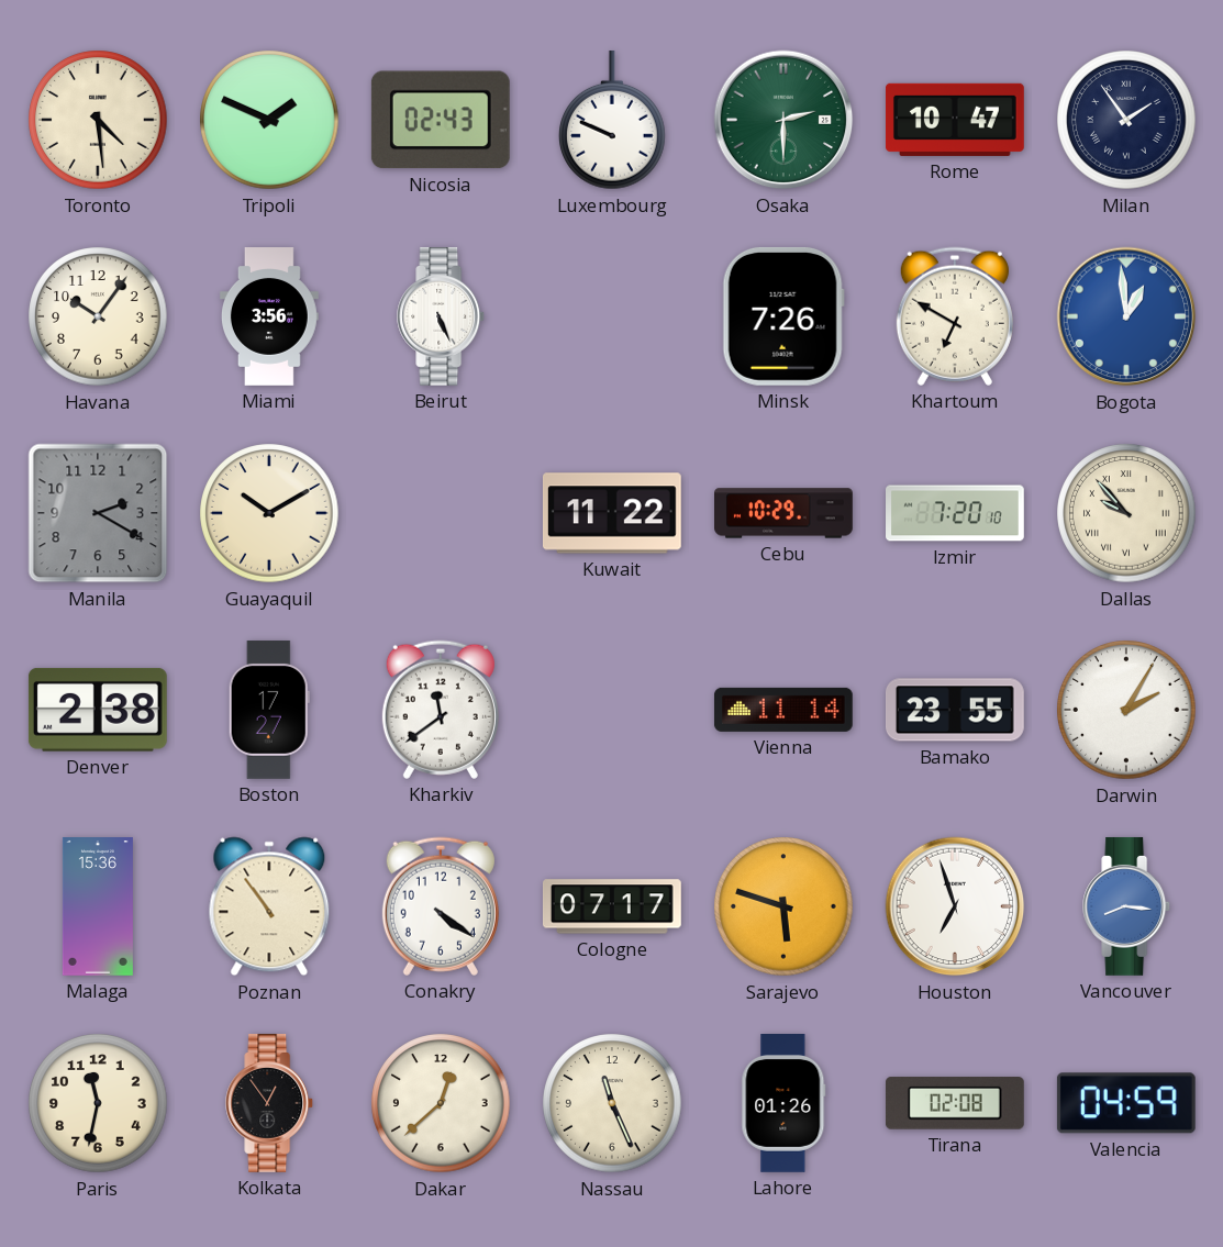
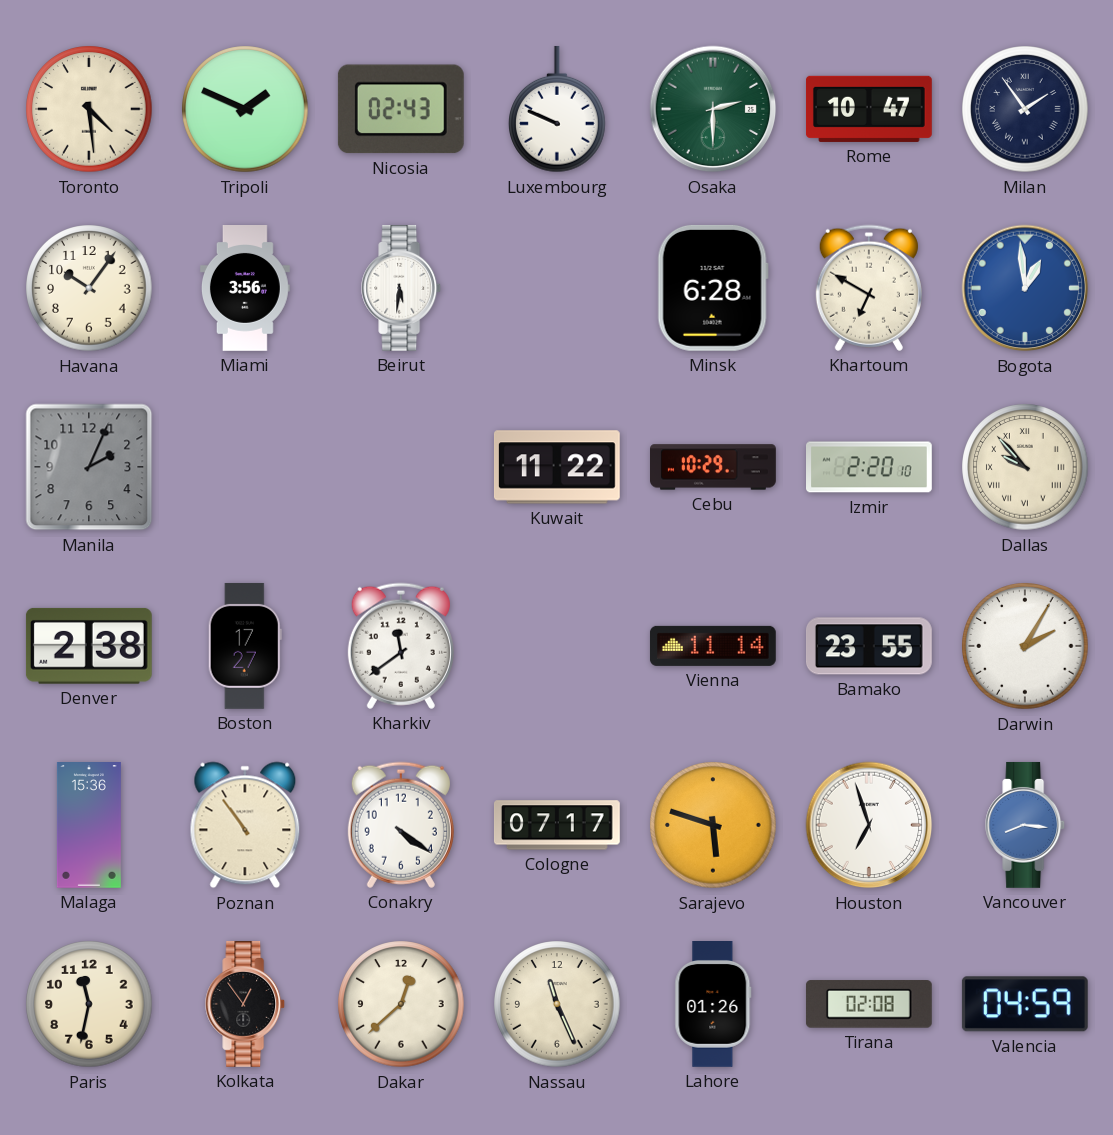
Beirut: 5:26 -> 5:31
Minsk: 7:26 -> 6:28
Manila: 2:20 -> 2:04
Guayaquil: 10:10 -> none
Izmir: 7:20 -> 2:20
